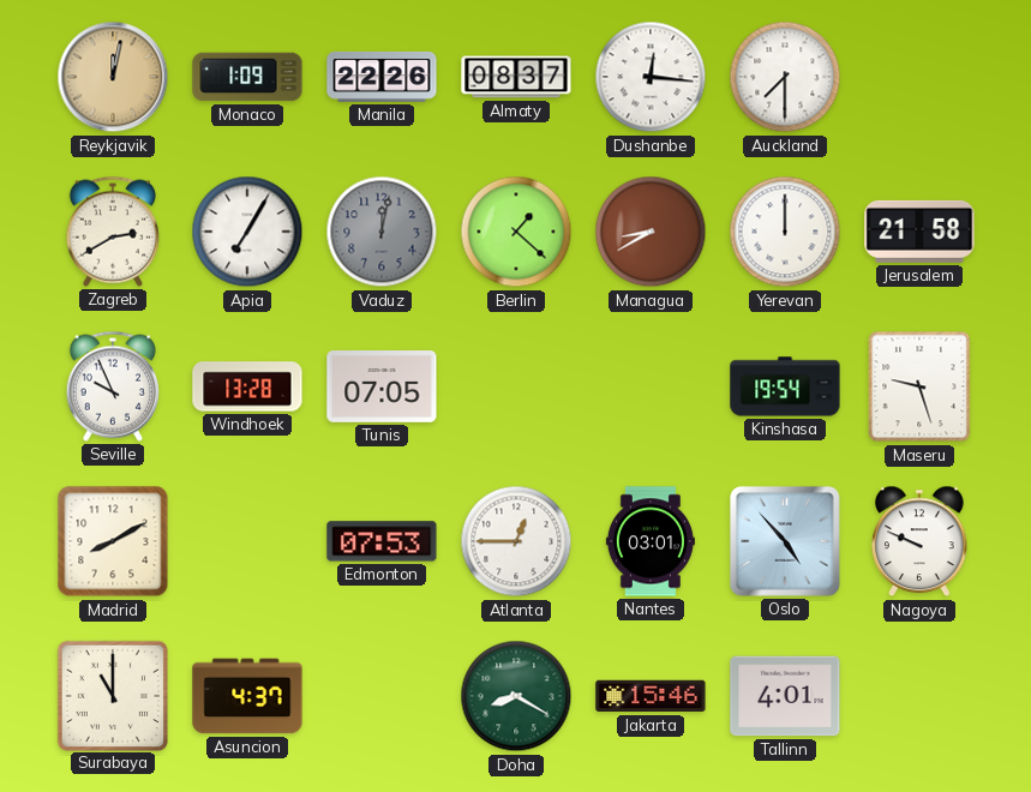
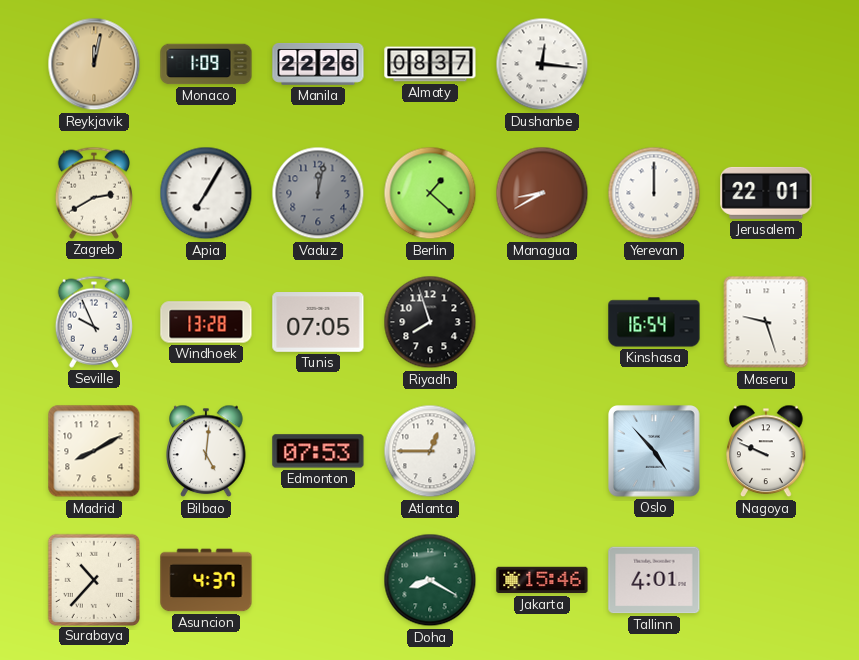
Auckland: 7:30 -> none
Jerusalem: 21:58 -> 22:01
Riyadh: none -> 7:57
Kinshasa: 19:54 -> 16:54
Bilbao: none -> 5:01
Nantes: 03:01 -> none
Surabaya: 11:00 -> 10:37
